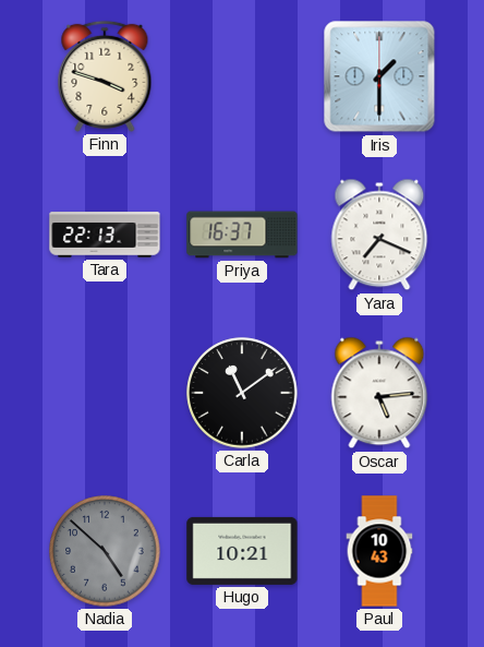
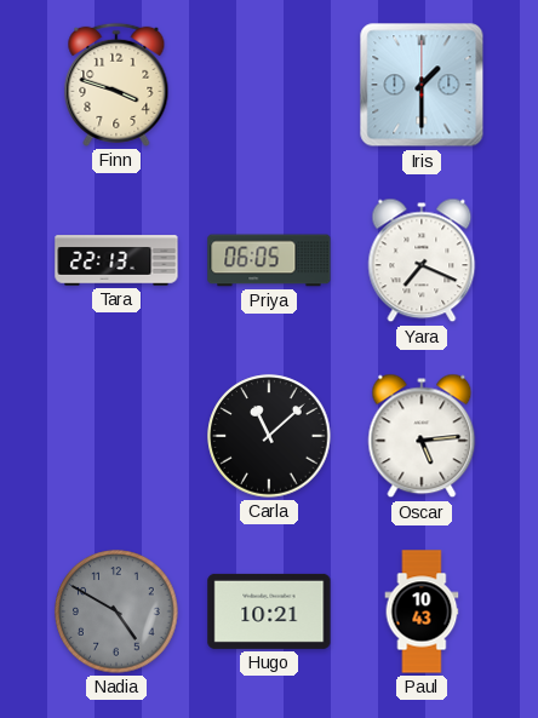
Priya: 16:37 -> 06:05
Carla: 11:09 -> 11:08
Nadia: 4:52 -> 4:50
